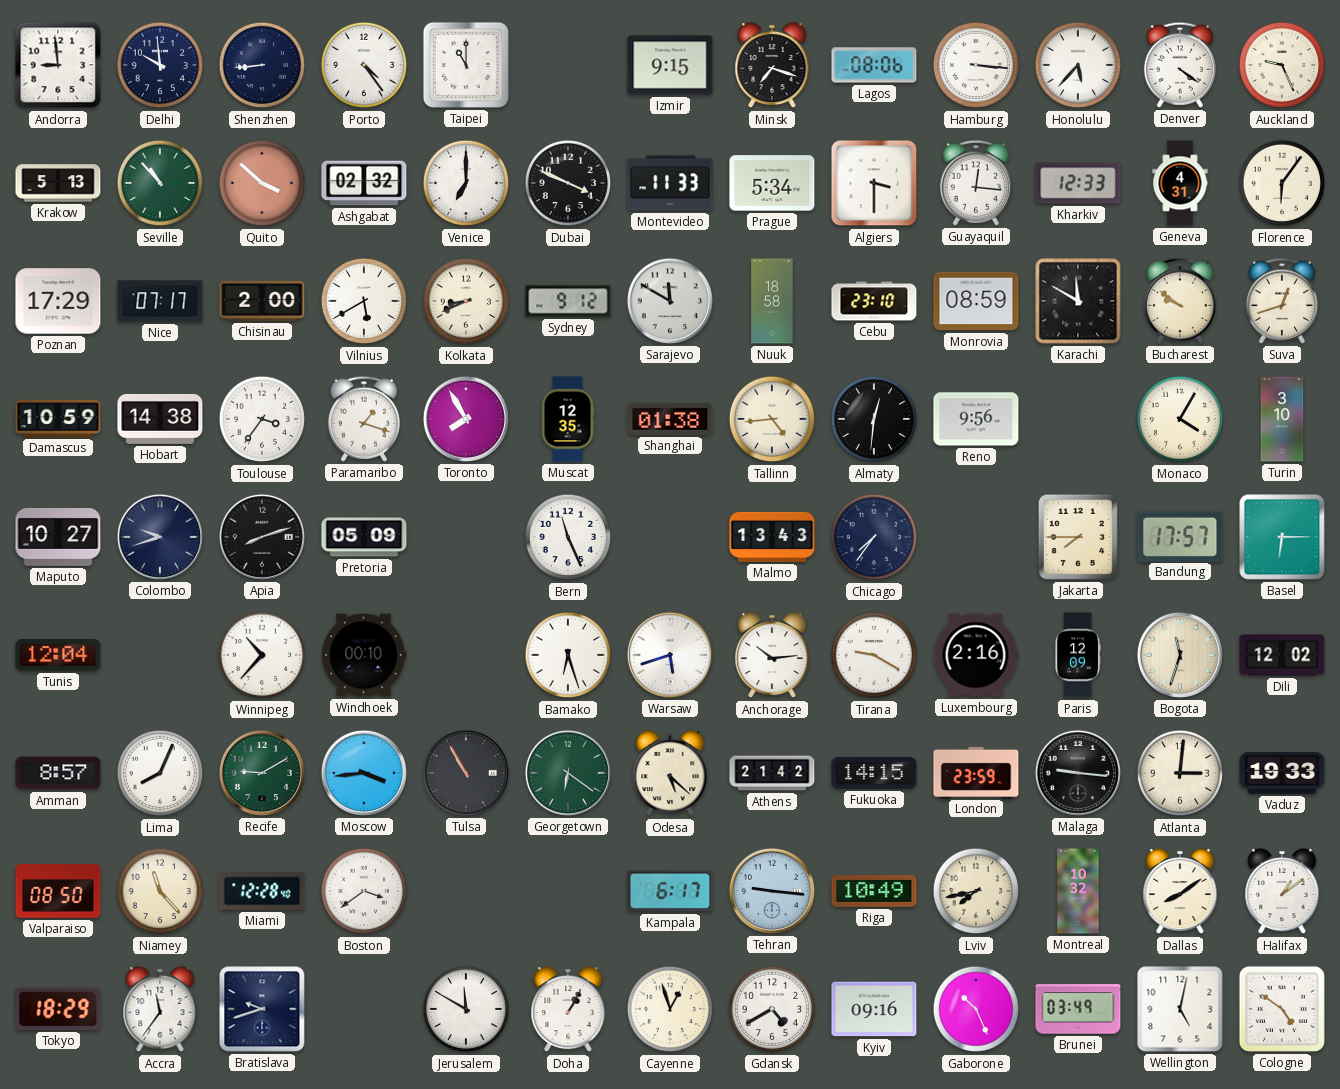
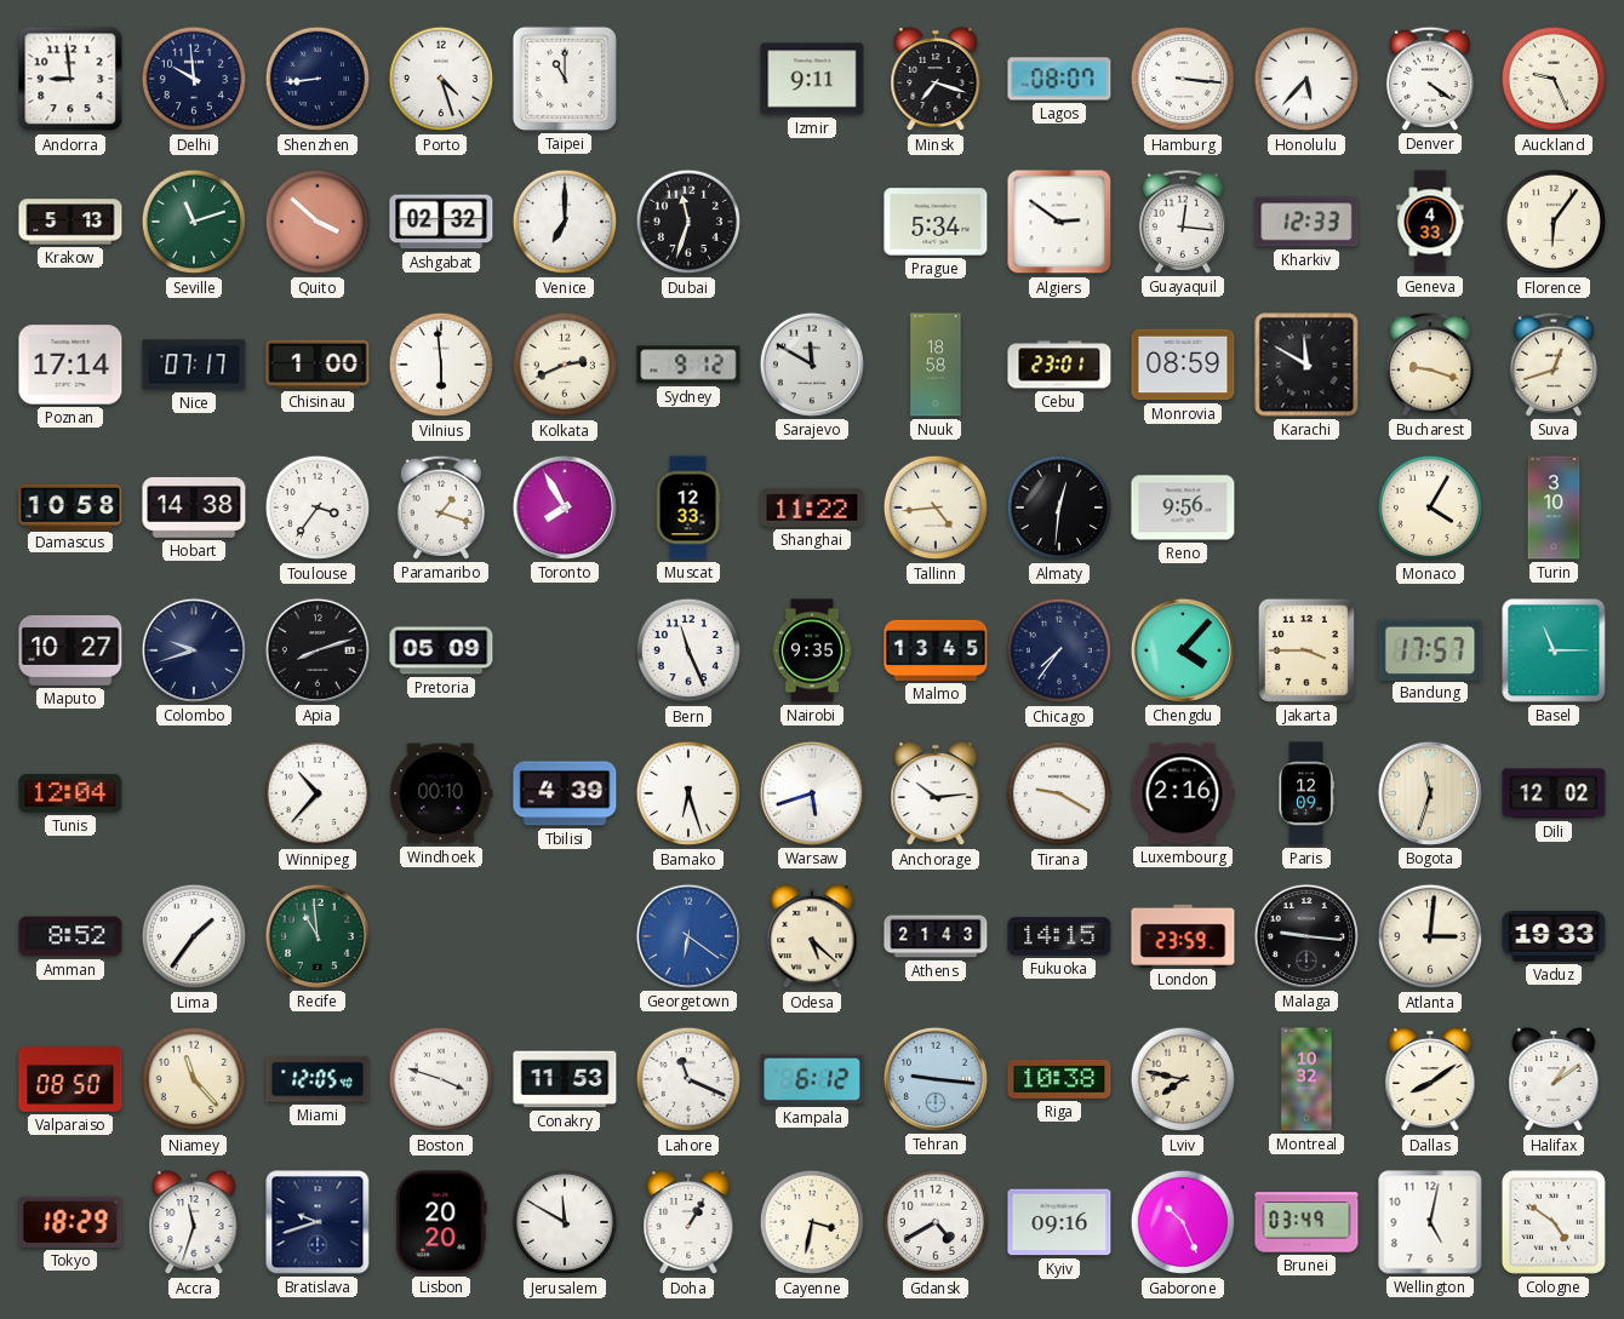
Porto: 4:24 -> 4:27
Izmir: 9:15 -> 9:11
Lagos: 08:06 -> 08:07
Seville: 10:53 -> 11:12
Dubai: 3:49 -> 11:33
Montevideo: 11:33 -> none
Algiers: 3:30 -> 2:51
Geneva: 4:31 -> 4:33
Poznan: 17:29 -> 17:14
Chisinau: 2:00 -> 1:00
Vilnius: 5:40 -> 5:59
Kolkata: 8:41 -> 2:41
Cebu: 23:10 -> 23:01
Bucharest: 9:51 -> 9:18
Damascus: 10:59 -> 10:58
Muscat: 12:35 -> 12:33
Shanghai: 01:38 -> 11:22
Nairobi: none -> 9:35
Malmo: 13:43 -> 13:45
Chengdu: none -> 4:07
Jakarta: 7:45 -> 3:45
Basel: 6:15 -> 11:15
Tbilisi: none -> 4:39
Amman: 8:57 -> 8:52
Lima: 8:04 -> 1:36
Recife: 9:10 -> 10:59
Moscow: 3:44 -> none
Tulsa: 10:55 -> none
Georgetown dial: green -> blue
Athens: 21:42 -> 21:43
Miami: 12:28 -> 12:05
Boston: 3:39 -> 3:48
Conakry: none -> 11:53
Lahore: none -> 11:19
Kampala: 6:17 -> 6:12
Riga: 10:49 -> 10:38
Lviv: 7:43 -> 7:47
Accra: 11:36 -> 11:33
Lisbon: none -> 20:20
Cayenne: 12:57 -> 3:32
